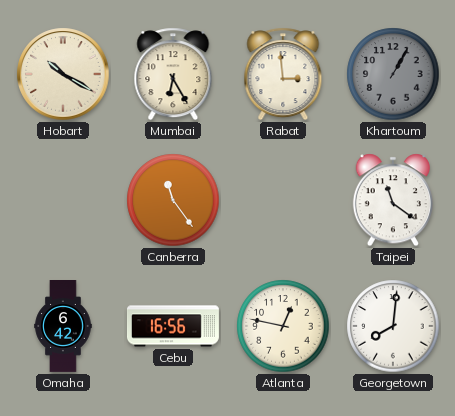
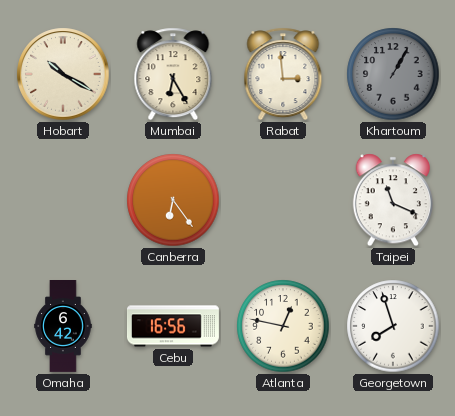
Canberra: 11:24 -> 6:24
Taipei: 11:21 -> 11:19
Georgetown: 8:01 -> 7:57
